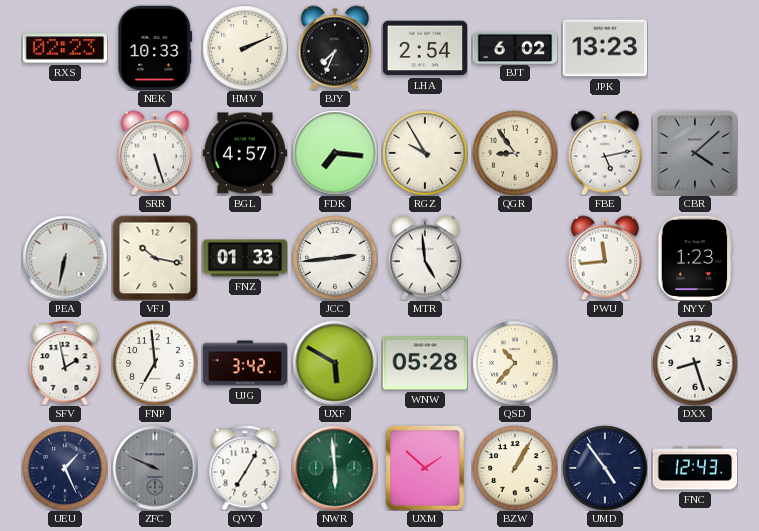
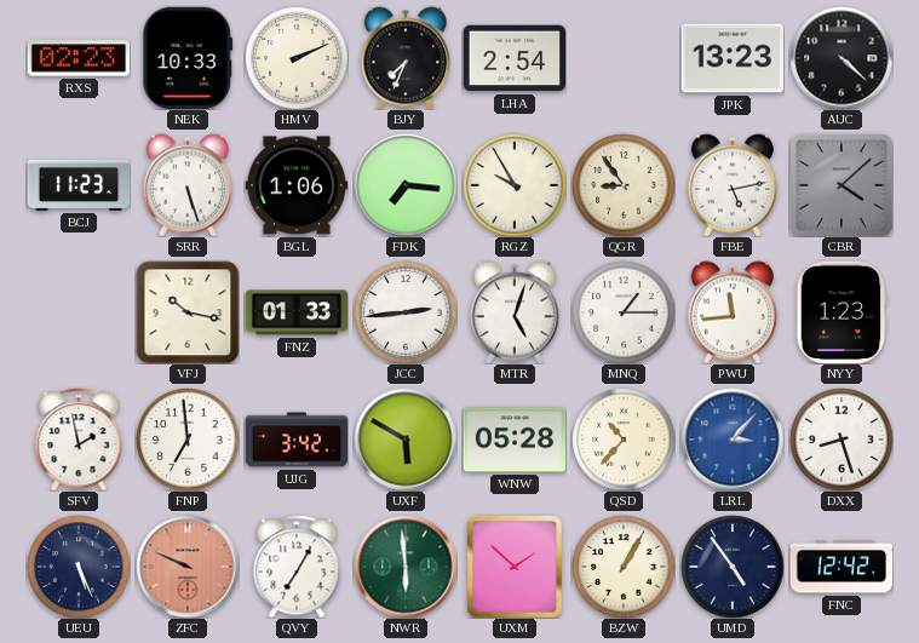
BJT: 6:02 -> none
AUC: none -> 4:22
BCJ: none -> 11:23
BGL: 4:57 -> 1:06
PEA: 6:32 -> none
MTR: 4:59 -> 5:03
MNQ: none -> 1:15
LRL: none -> 3:07
UEU: 1:26 -> 5:26
ZFC dial: grey -> salmon
FNC: 12:43 -> 12:42
